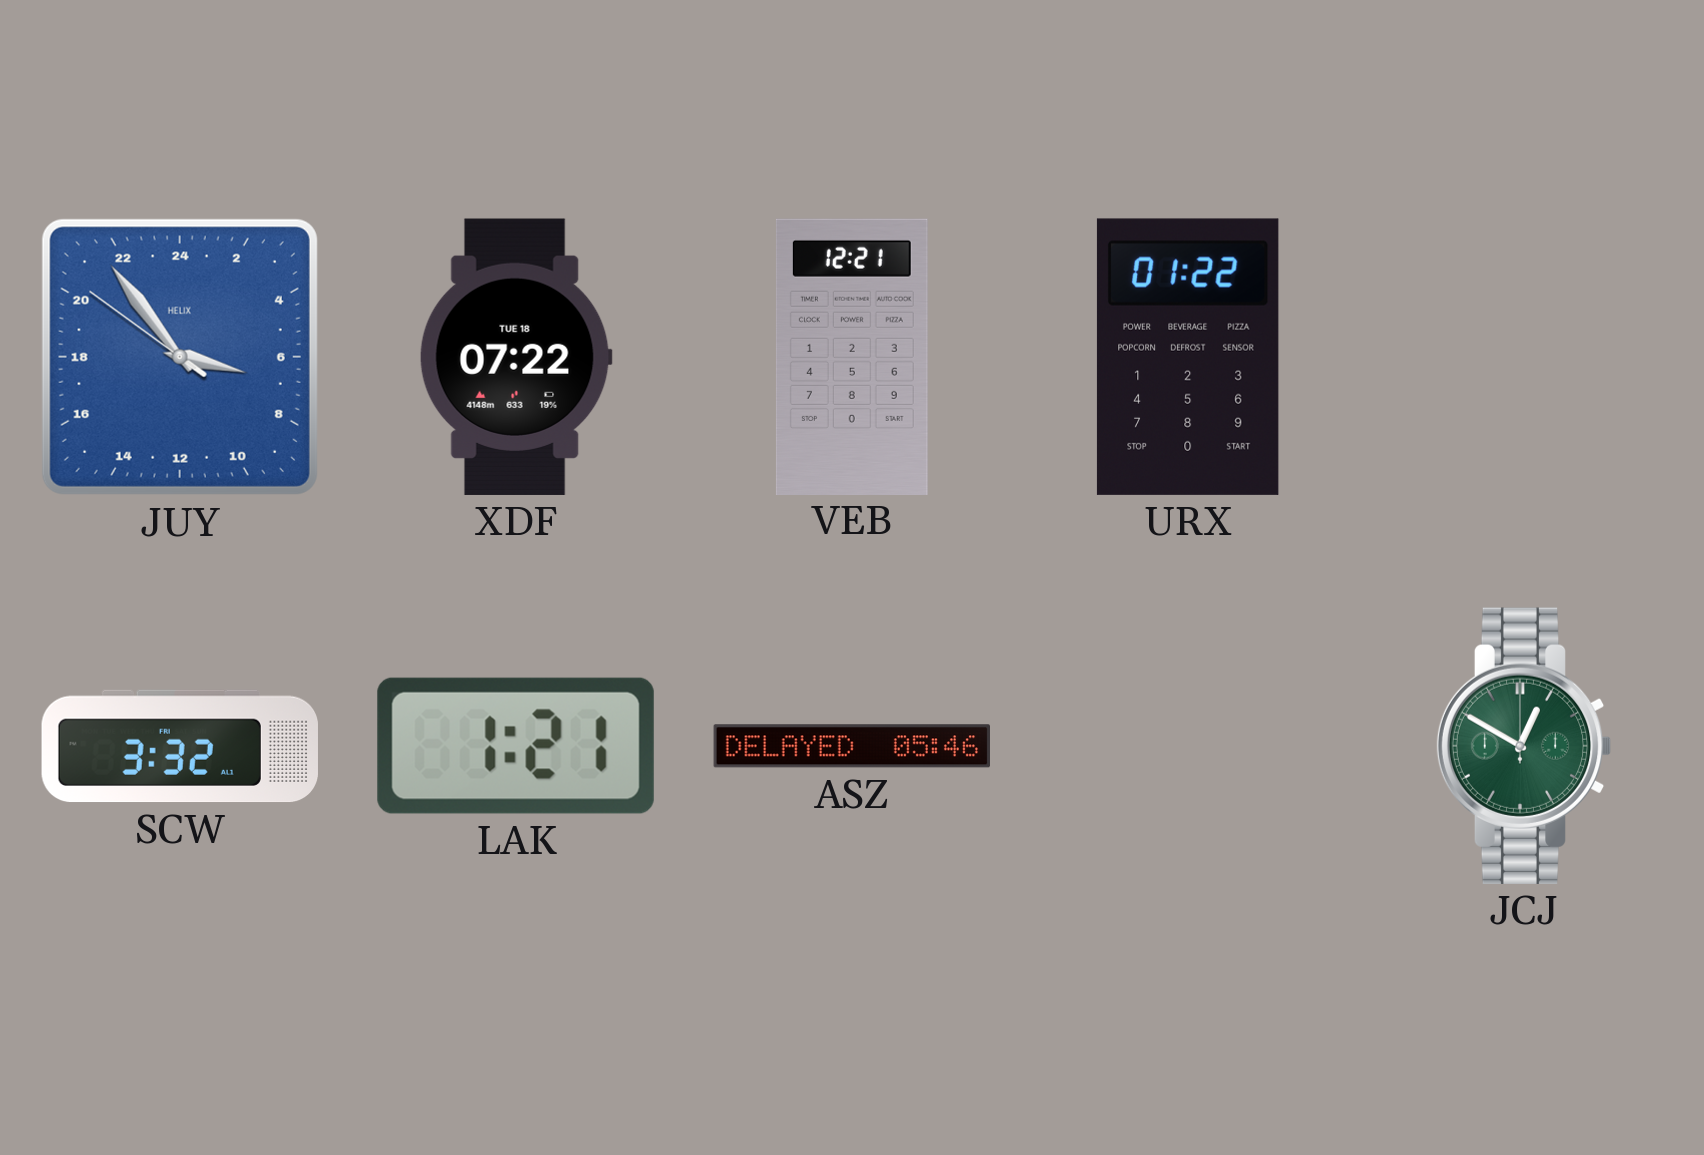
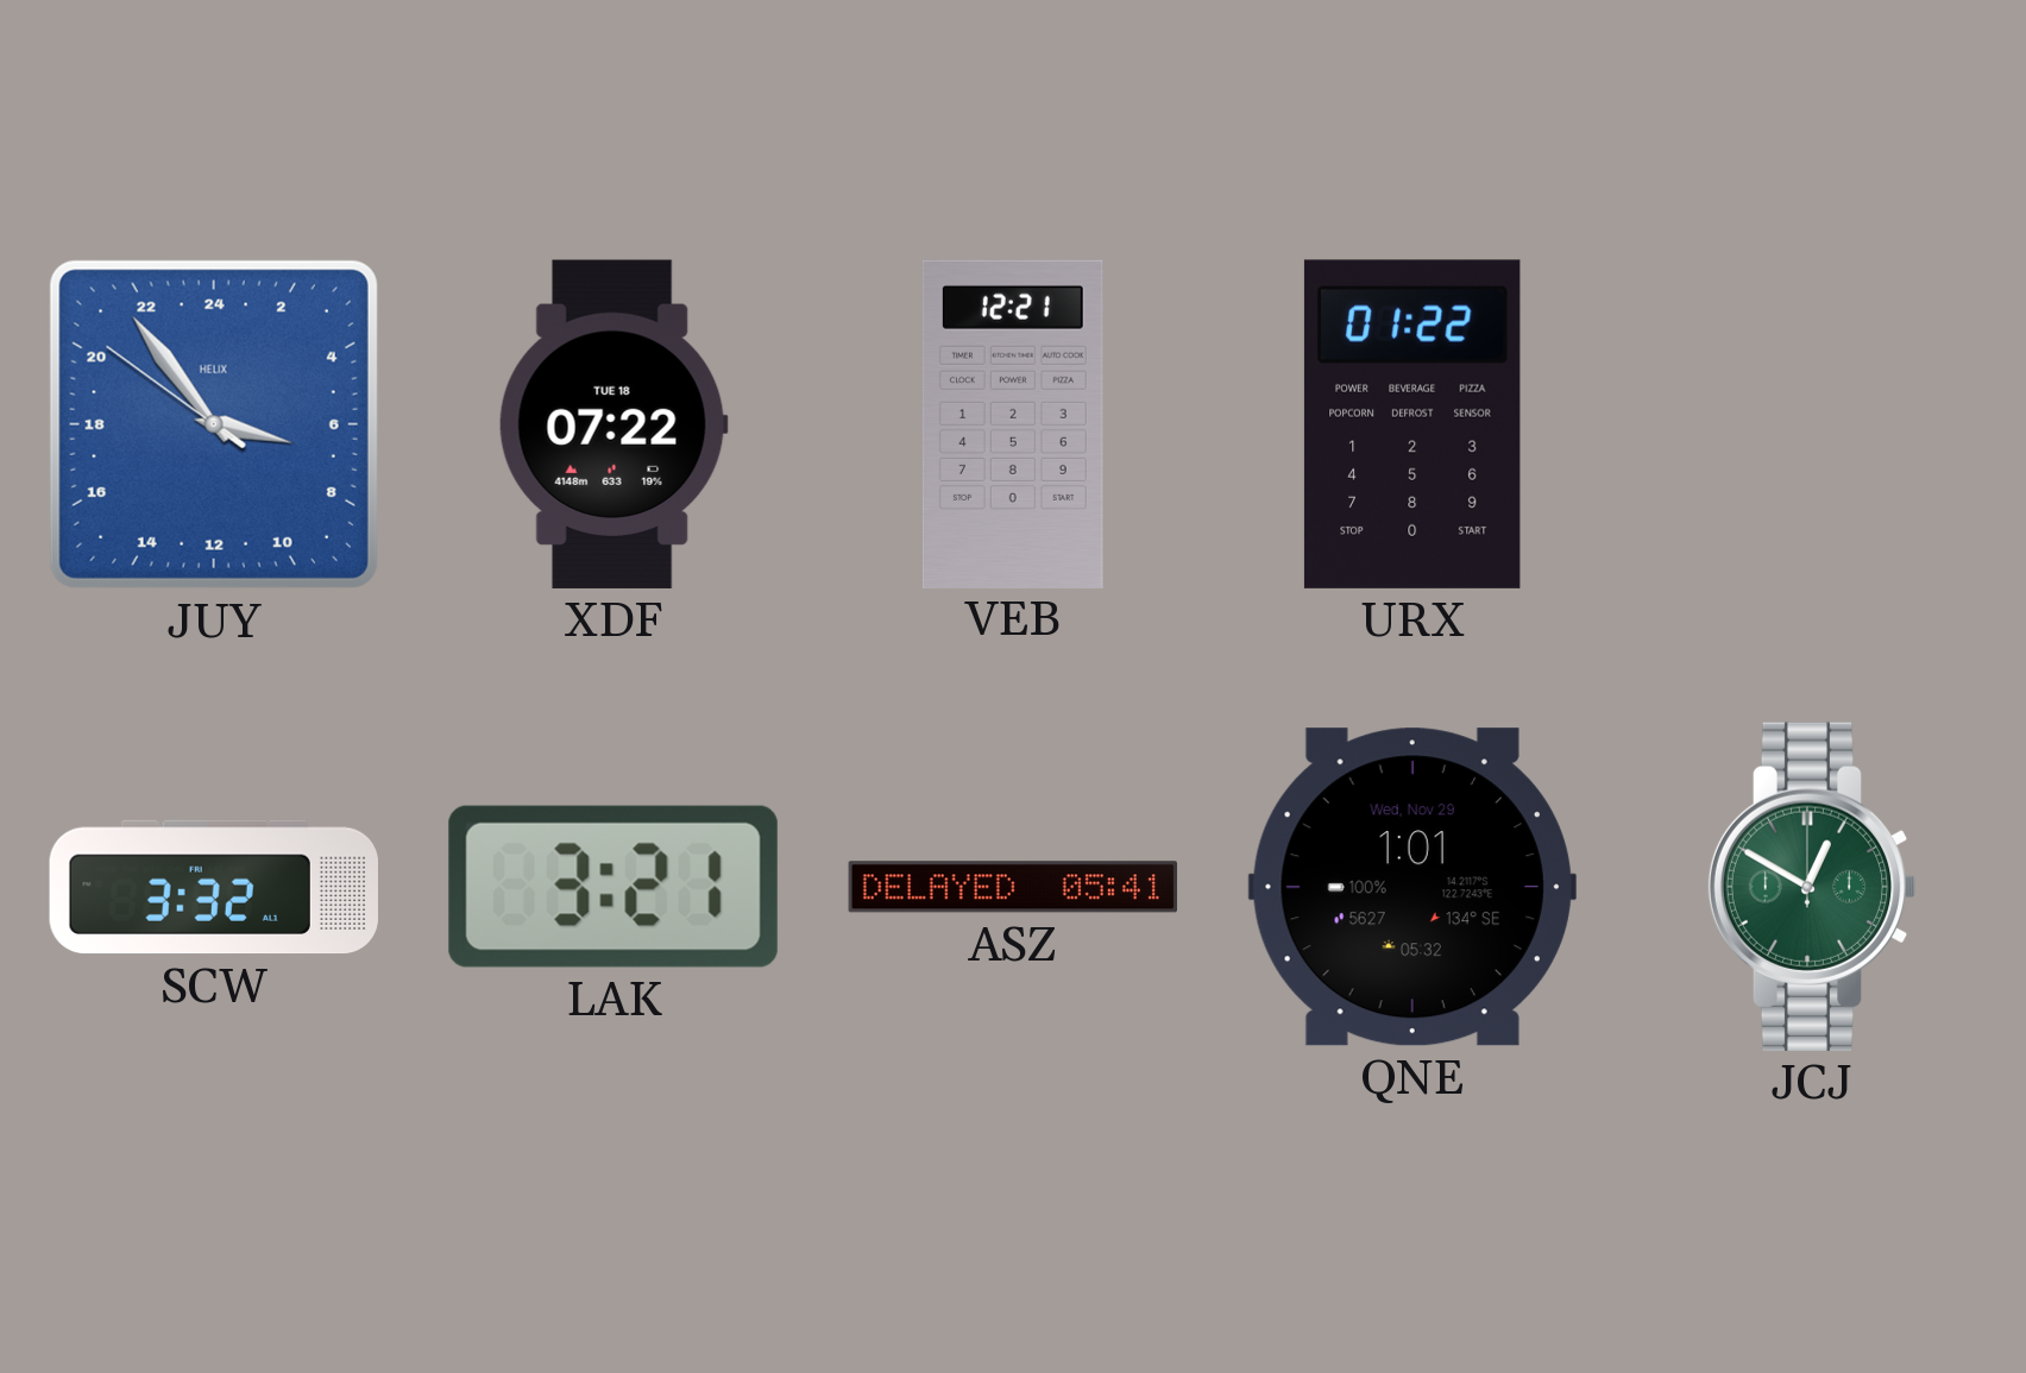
LAK: 1:21 -> 3:21
ASZ: 05:46 -> 05:41
QNE: none -> 1:01
